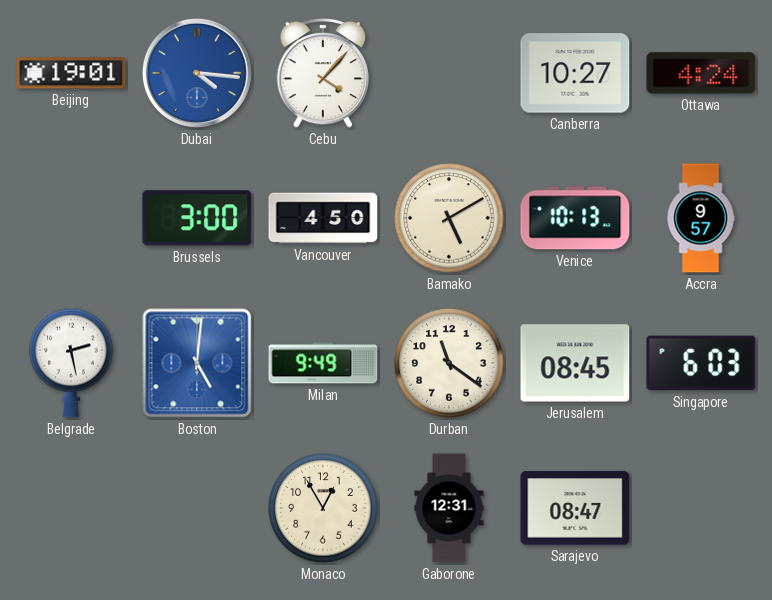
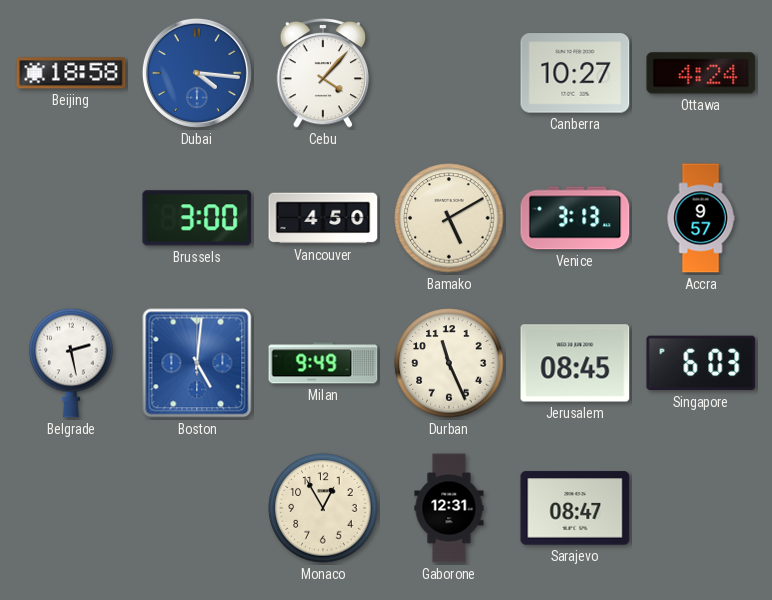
Beijing: 19:01 -> 18:58
Venice: 10:13 -> 3:13
Durban: 11:21 -> 11:26
